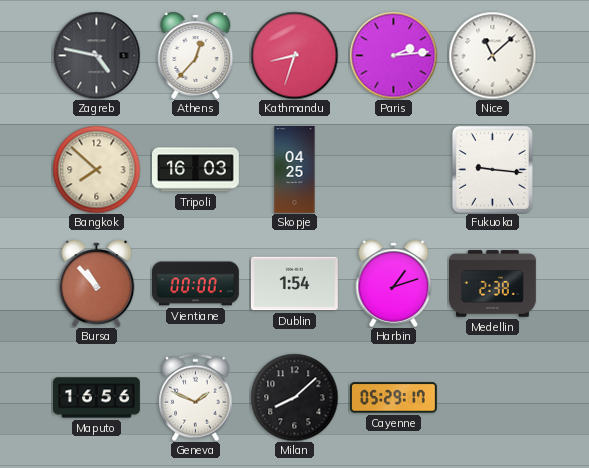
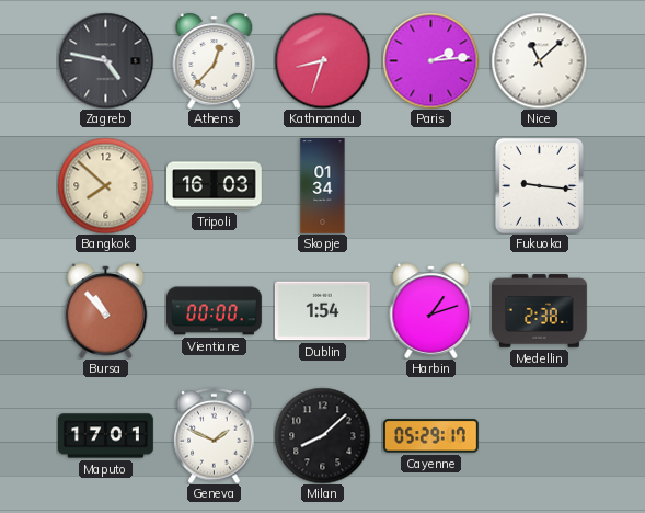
Skopje: 04:25 -> 01:34
Maputo: 16:56 -> 17:01
